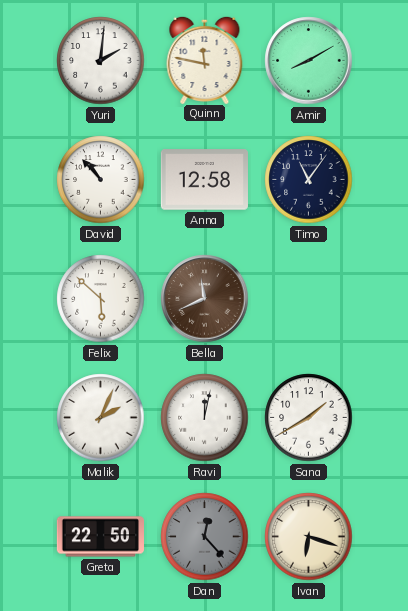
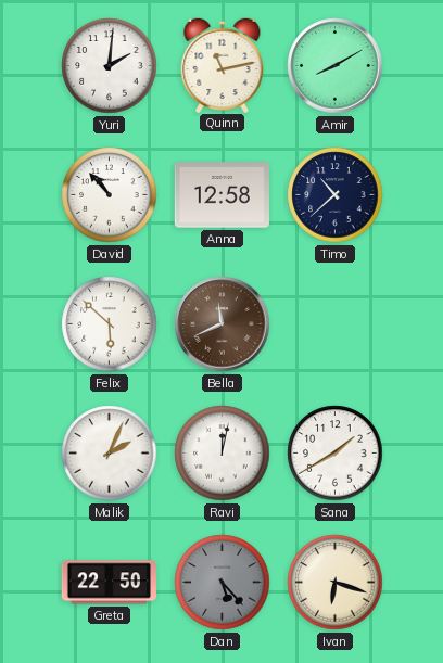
Quinn: 11:47 -> 11:13
Timo: 11:06 -> 10:38
Dan: 12:23 -> 5:23
